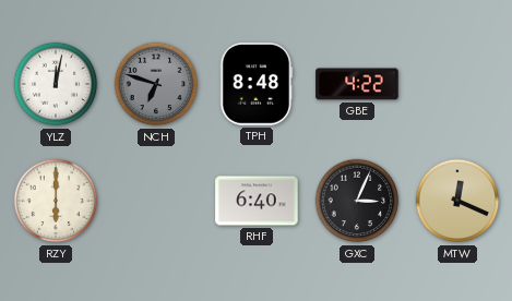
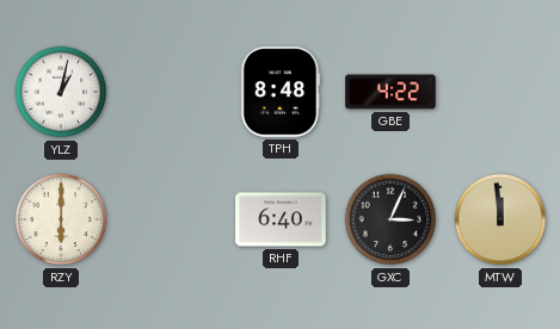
YLZ: 12:02 -> 1:02
NCH: 6:48 -> none
MTW: 12:19 -> 11:59
